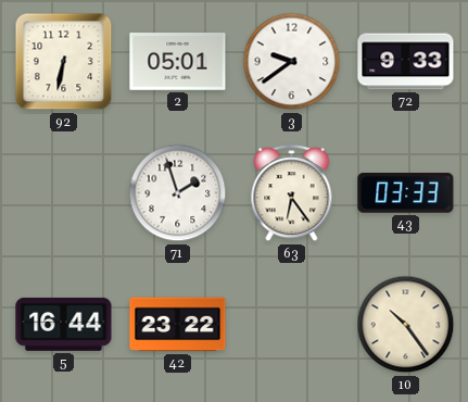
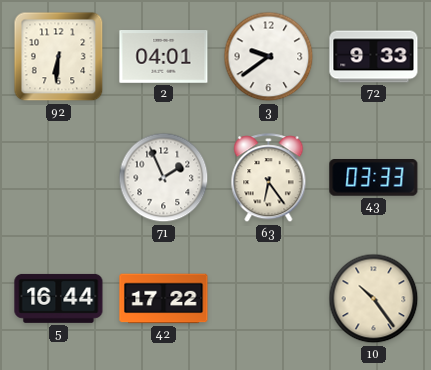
92: 6:32 -> 6:31
2: 05:01 -> 04:01
71: 1:57 -> 1:56
42: 23:22 -> 17:22
